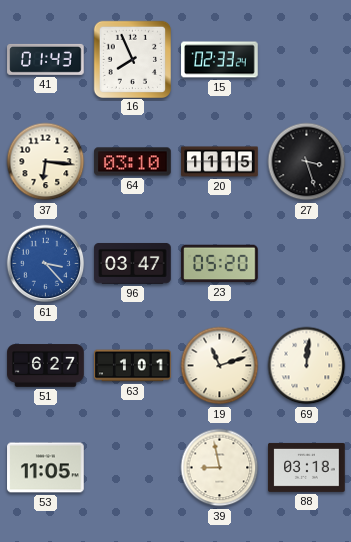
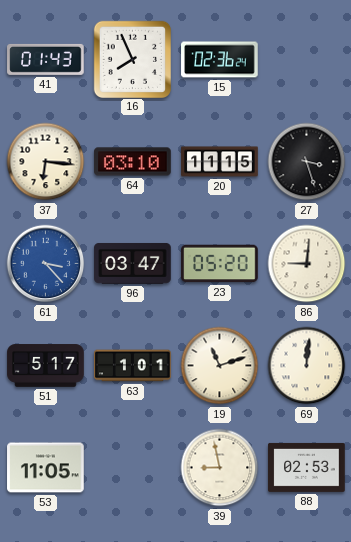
15: 02:33 -> 02:36
86: none -> 9:01
51: 6:27 -> 5:17
88: 03:18 -> 02:53
